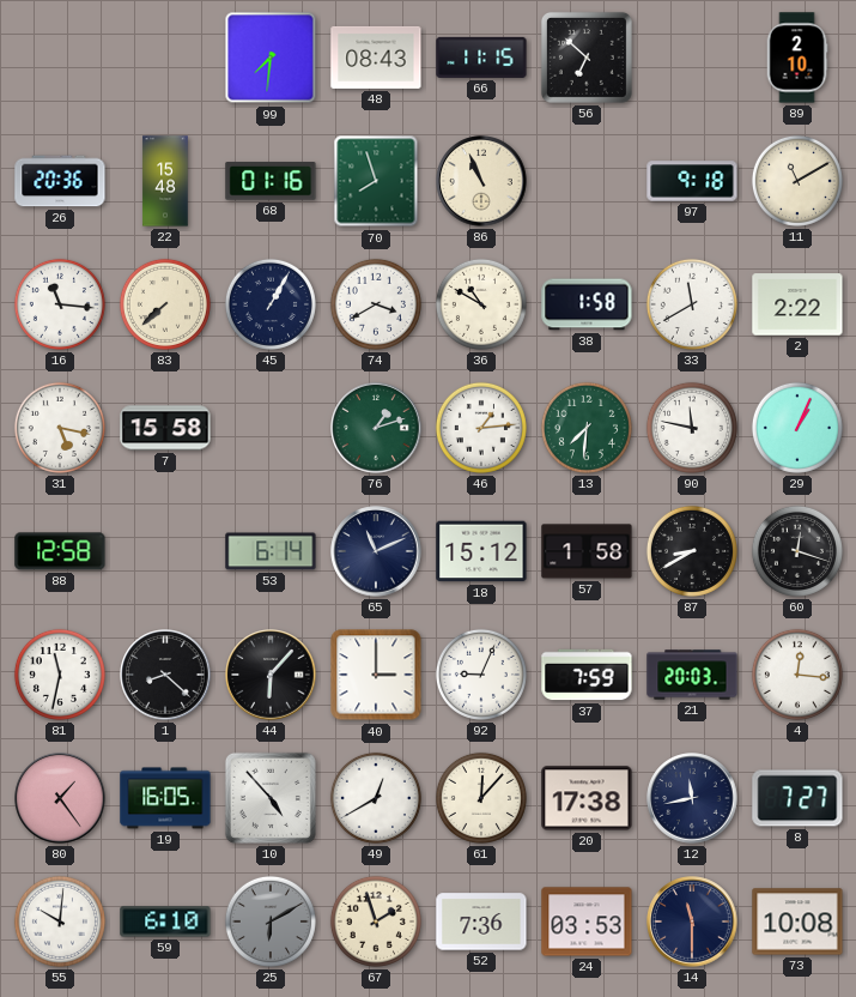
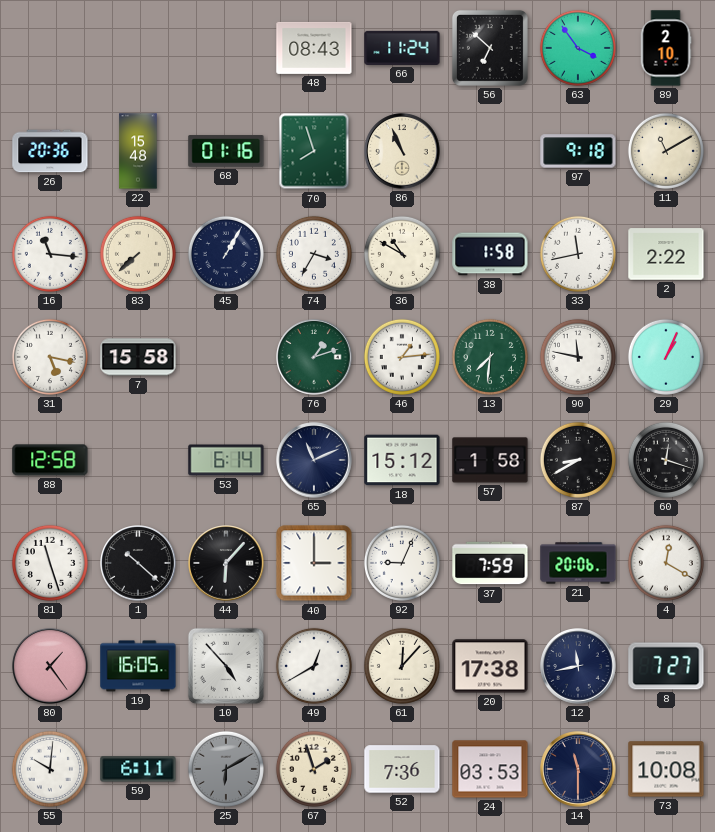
99: 7:31 -> none
66: 11:15 -> 11:24
63: none -> 3:54
74: 3:40 -> 3:35
33: 11:40 -> 11:43
81: 11:32 -> 11:27
1: 8:22 -> 10:22
21: 20:03 -> 20:06
4: 12:16 -> 12:20
59: 6:10 -> 6:11
